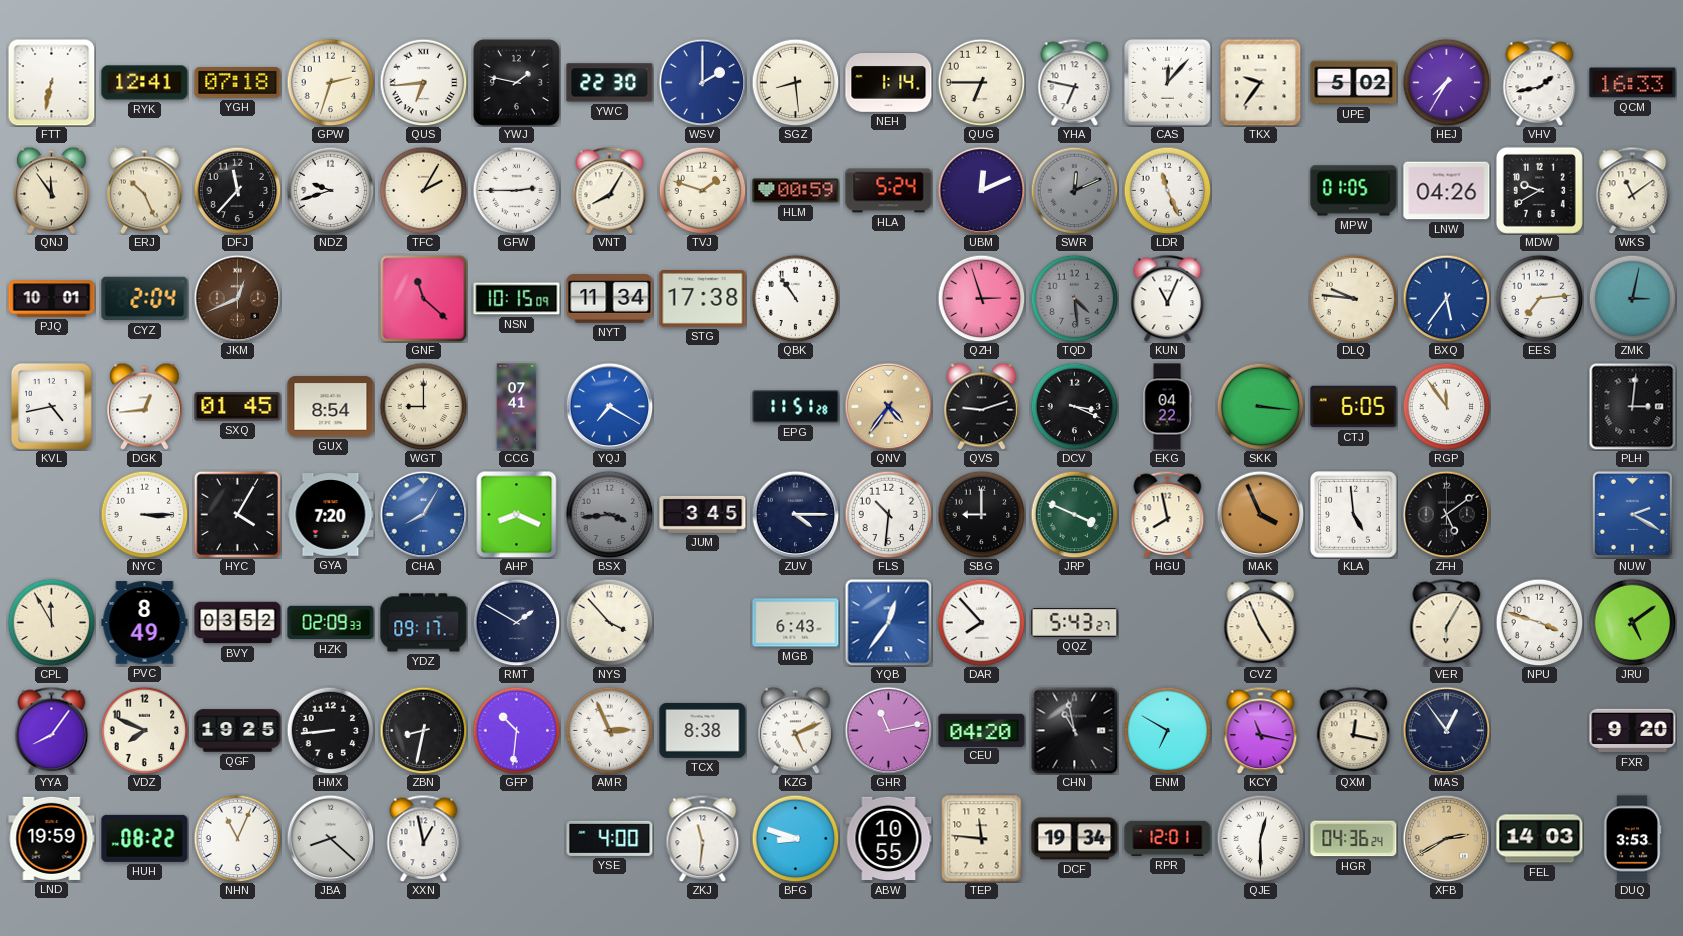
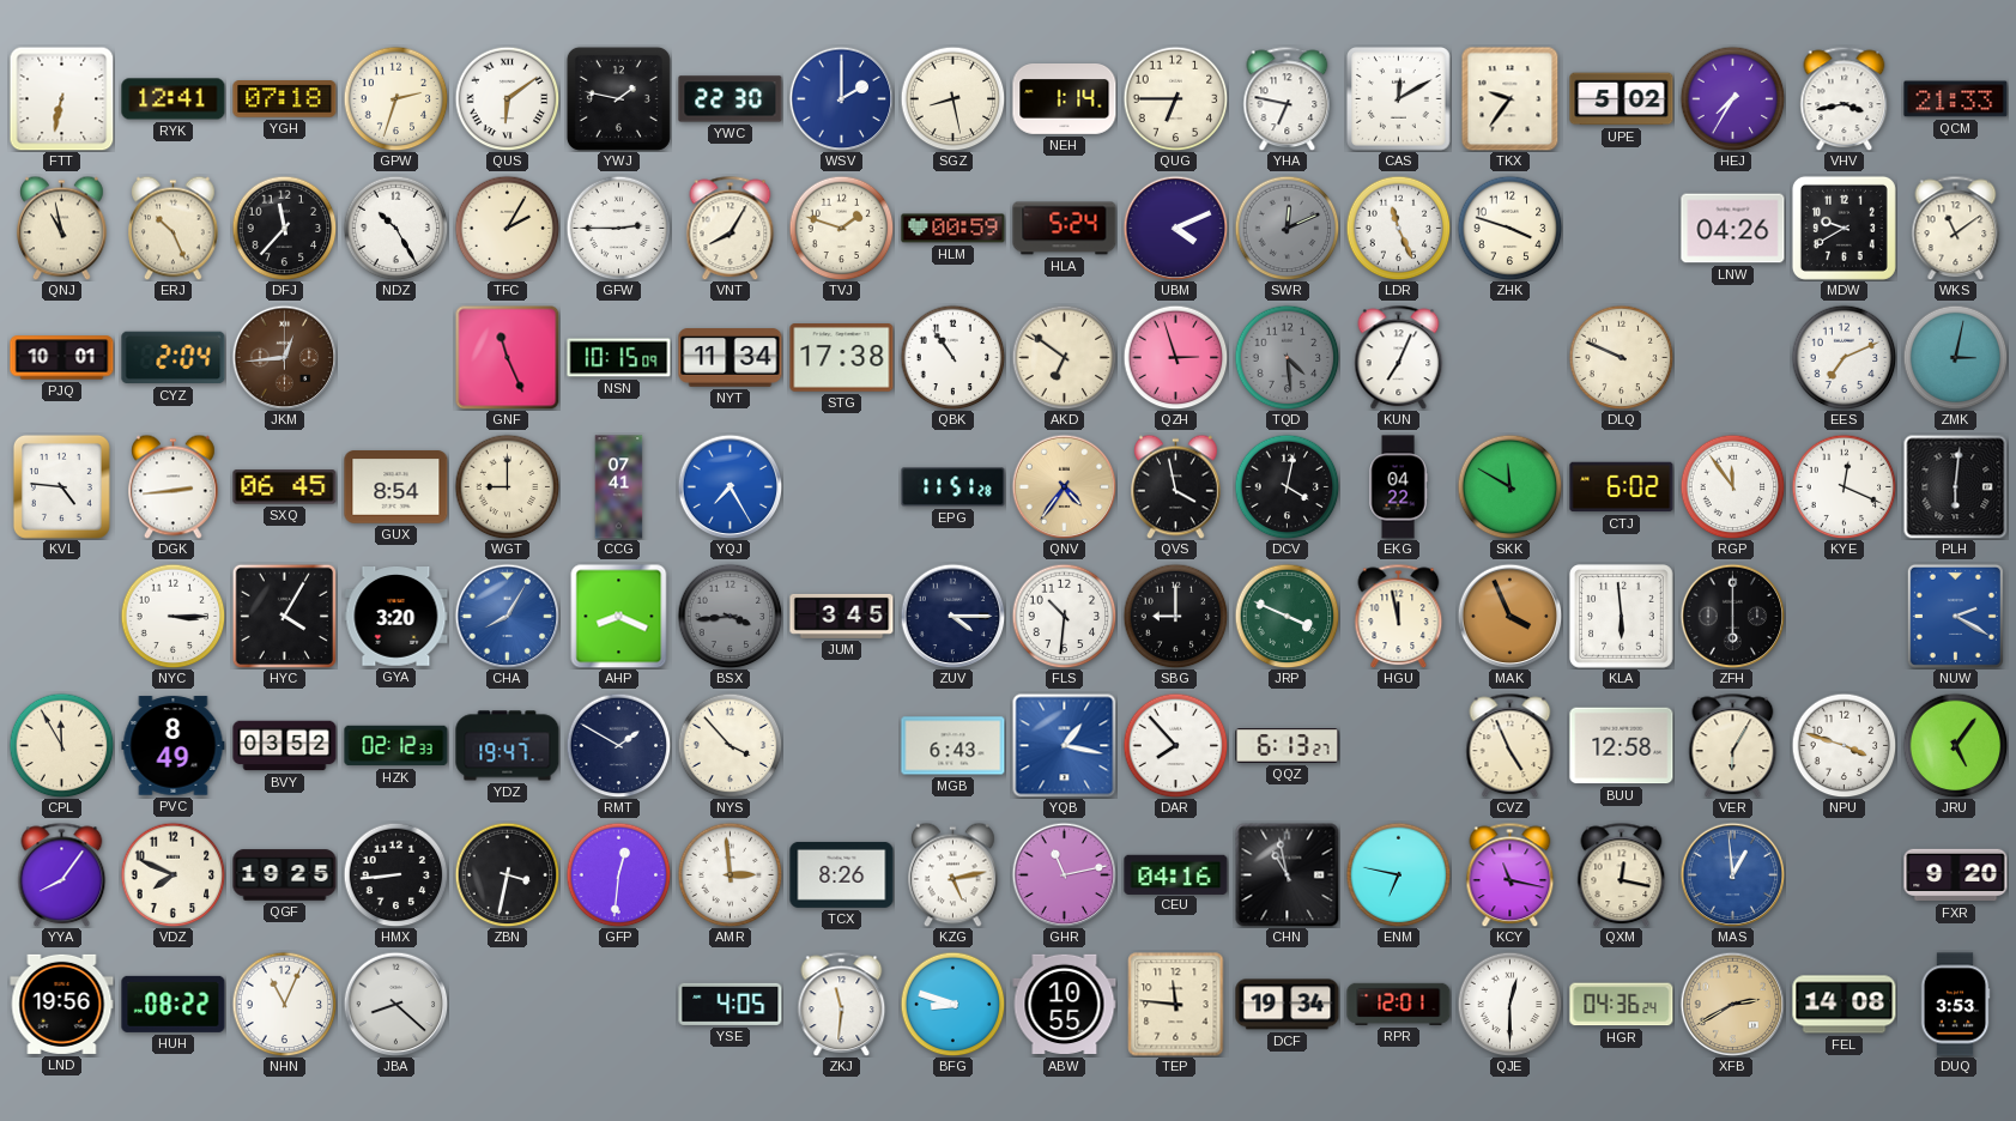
QUS: 6:44 -> 6:09
SGZ: 8:29 -> 8:28
CAS: 12:07 -> 12:10
VHV: 1:43 -> 3:43
QCM: 16:33 -> 21:33
QNJ: 11:54 -> 10:58
NDZ: 9:42 -> 10:25
UBM: 12:11 -> 4:11
ZHK: none -> 3:48
MPW: 01:05 -> none
JKM: 12:41 -> 12:44
GNF: 11:22 -> 11:26
AKD: none -> 6:51
KUN: 11:04 -> 7:04
DLQ: 9:46 -> 9:49
BXQ: 5:36 -> none
EES: 7:14 -> 7:11
KVL: 4:43 -> 4:46
DGK: 12:44 -> 2:44
SXQ: 01:45 -> 06:45
YQJ: 7:20 -> 7:25
QVS: 9:12 -> 3:58
DCV: 3:19 -> 4:02
SKK: 3:16 -> 11:50
CTJ: 6:05 -> 6:02
KYE: none -> 12:19
PLH: 3:01 -> 6:01
GYA: 7:20 -> 3:20
HGU: 7:58 -> 11:58
KLA: 4:59 -> 5:59
ZFH: 5:09 -> 6:00
HZK: 02:09 -> 02:12
YDZ: 09:17 -> 19:47
YQB: 12:36 -> 1:17
QQZ: 5:43 -> 6:13
BUU: none -> 12:58
JRU: 5:09 -> 5:06
ZBN: 8:32 -> 3:32
GFP: 10:31 -> 12:31
AMR: 2:56 -> 2:59
TCX: 8:38 -> 8:26
KZG: 5:11 -> 5:13
CEU: 04:20 -> 04:16
ENM: 6:50 -> 6:47
MAS: 12:54 -> 12:59
MAS dial: navy -> blue
LND: 19:59 -> 19:56
XXN: 12:58 -> none
YSE: 4:00 -> 4:05
FEL: 14:03 -> 14:08
